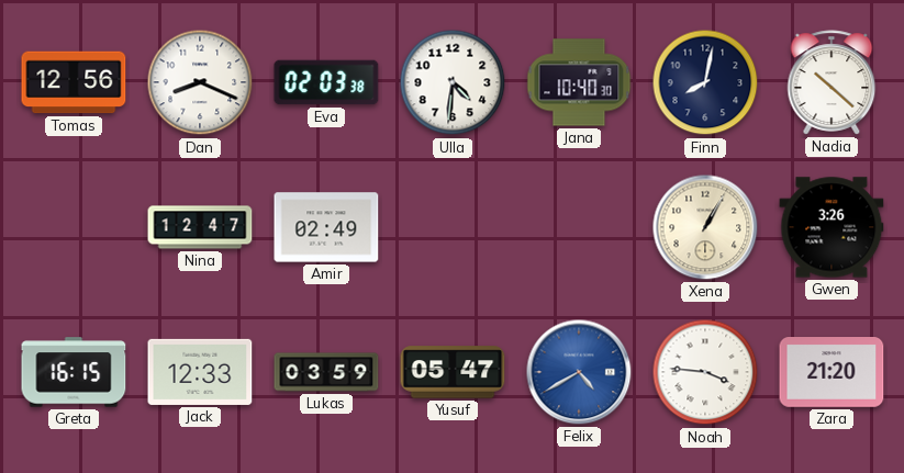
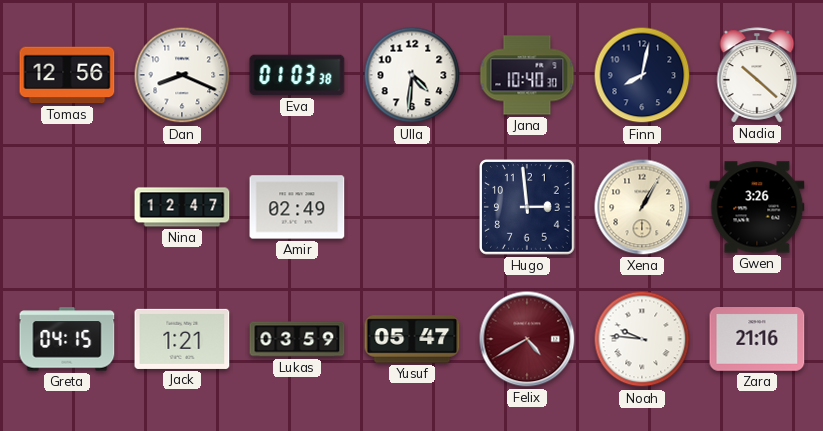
Eva: 02:03 -> 01:03
Hugo: none -> 2:59
Greta: 16:15 -> 04:15
Jack: 12:33 -> 1:21
Felix dial: blue -> burgundy
Noah: 3:46 -> 9:46
Zara: 21:20 -> 21:16
